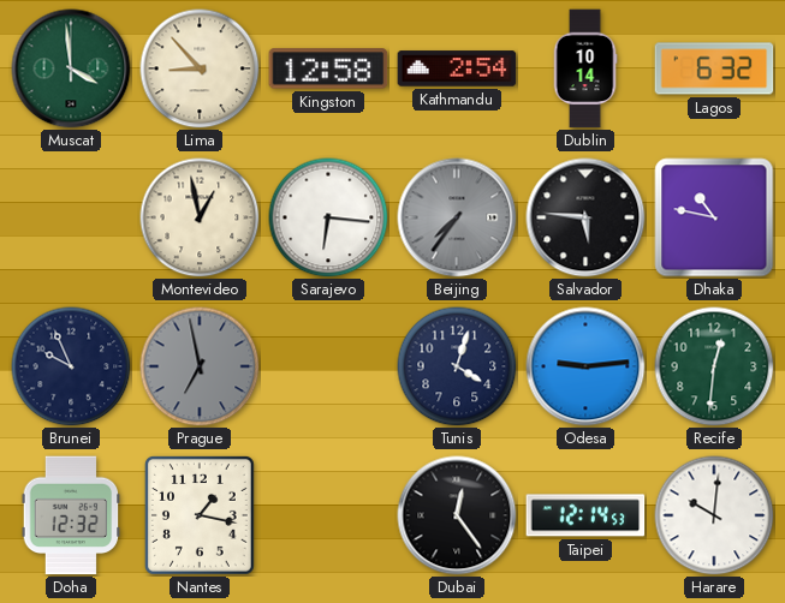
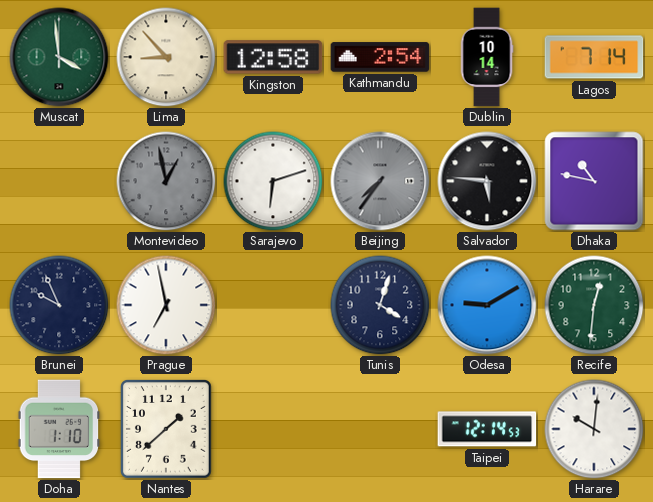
Lagos: 6:32 -> 7:14
Montevideo dial: cream -> grey
Sarajevo: 6:16 -> 6:12
Prague dial: grey -> white
Odesa: 9:14 -> 9:10
Doha: 12:32 -> 1:10
Nantes: 1:17 -> 1:38
Dubai: 12:24 -> none
